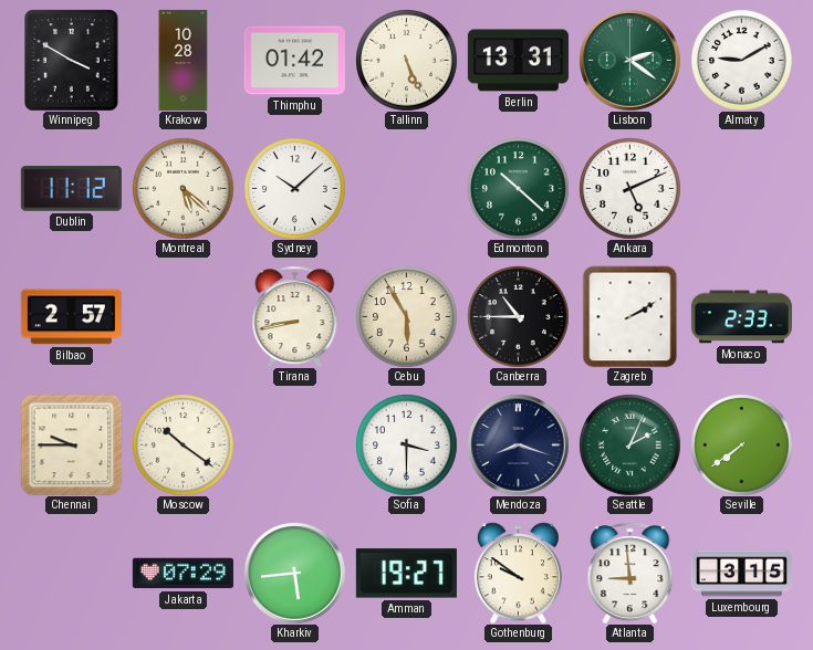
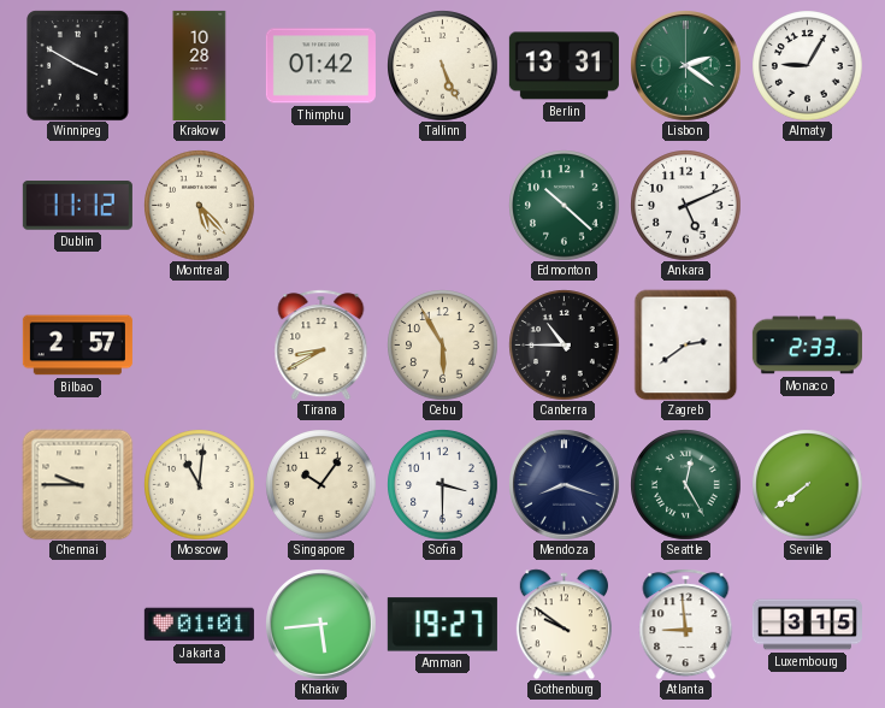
Almaty: 9:10 -> 9:05
Montreal: 5:22 -> 5:23
Sydney: 10:08 -> none
Tirana: 8:43 -> 8:40
Zagreb: 2:10 -> 2:39
Moscow: 10:21 -> 11:01
Singapore: none -> 10:06
Seattle: 2:04 -> 12:25
Jakarta: 07:29 -> 01:01
